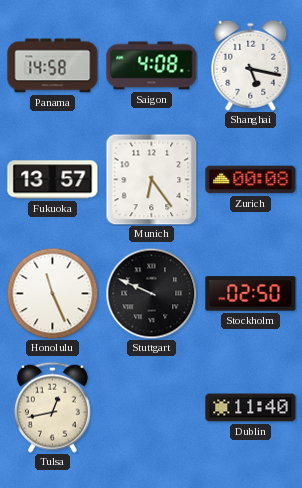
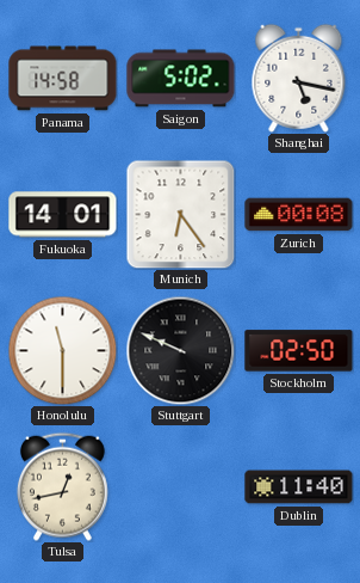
Saigon: 4:08 -> 5:02
Fukuoka: 13:57 -> 14:01
Honolulu: 11:26 -> 11:30
